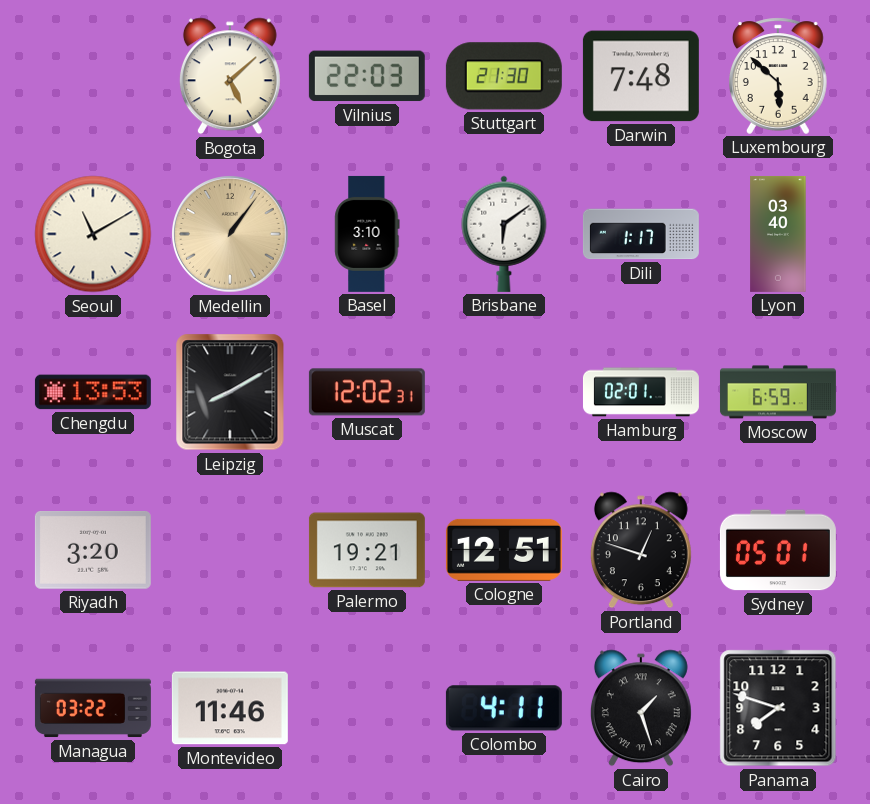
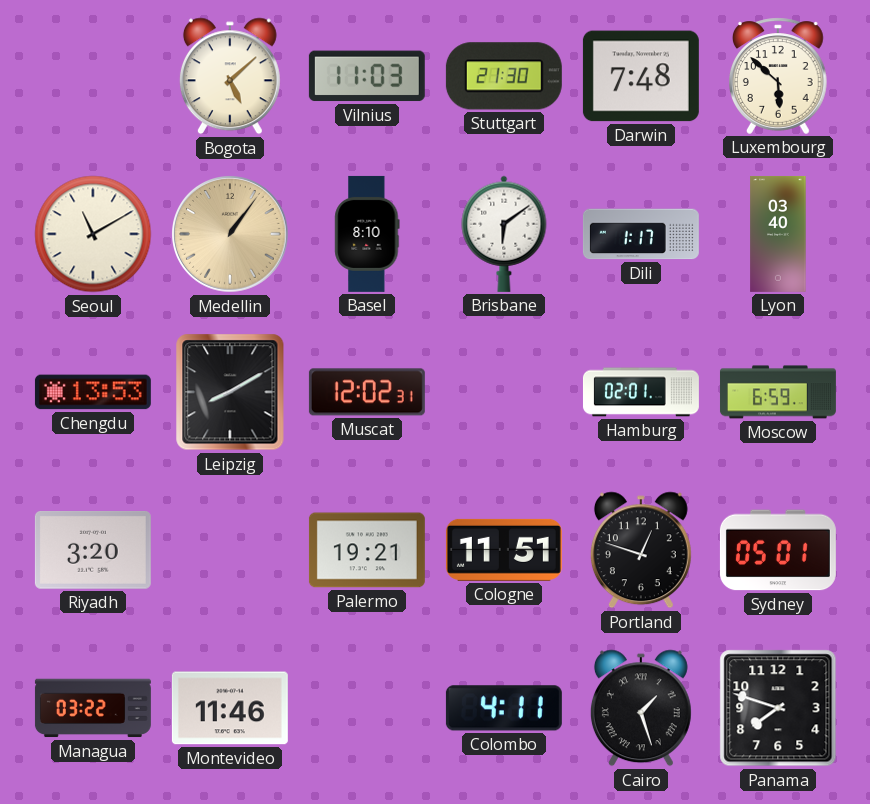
Vilnius: 22:03 -> 11:03
Basel: 3:10 -> 8:10
Cologne: 12:51 -> 11:51
